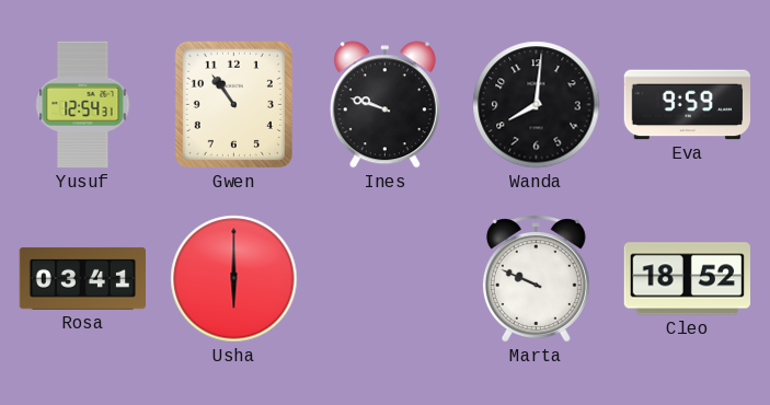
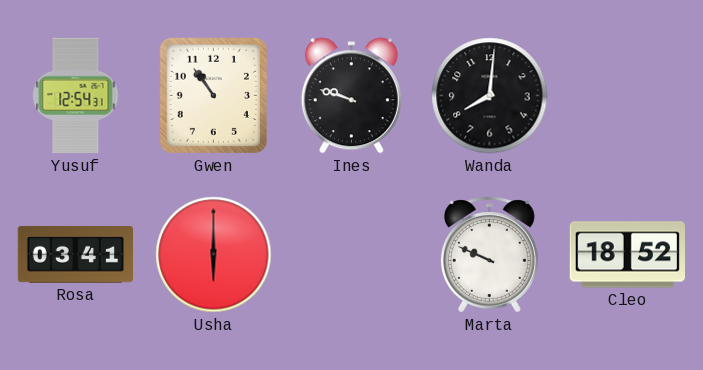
Eva: 9:59 -> none
